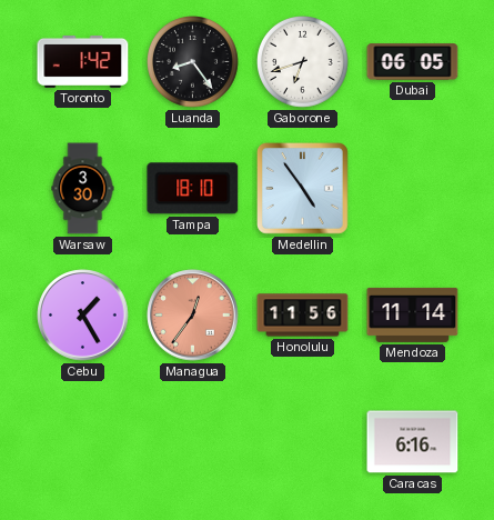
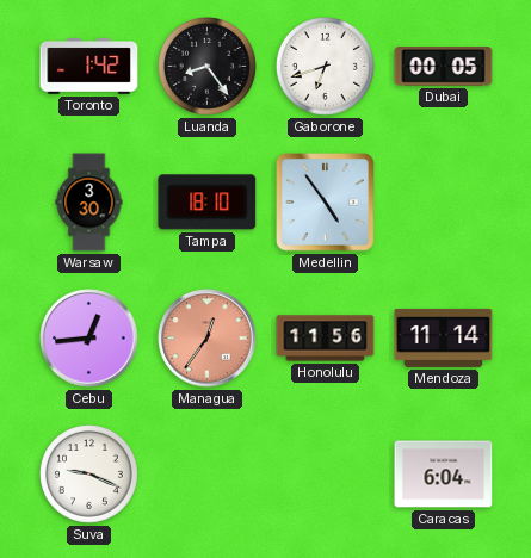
Dubai: 06:05 -> 00:05
Cebu: 1:25 -> 12:44
Suva: none -> 9:19
Caracas: 6:16 -> 6:04
